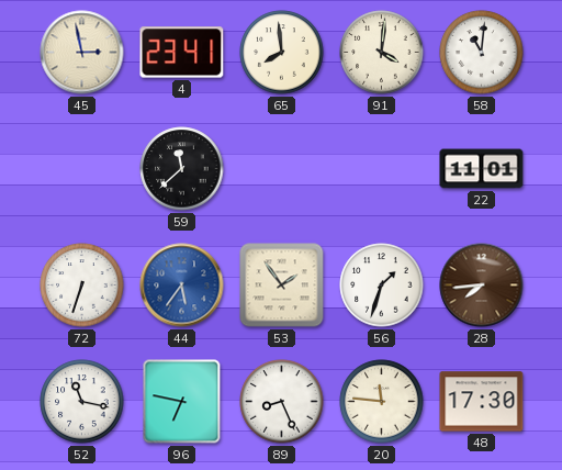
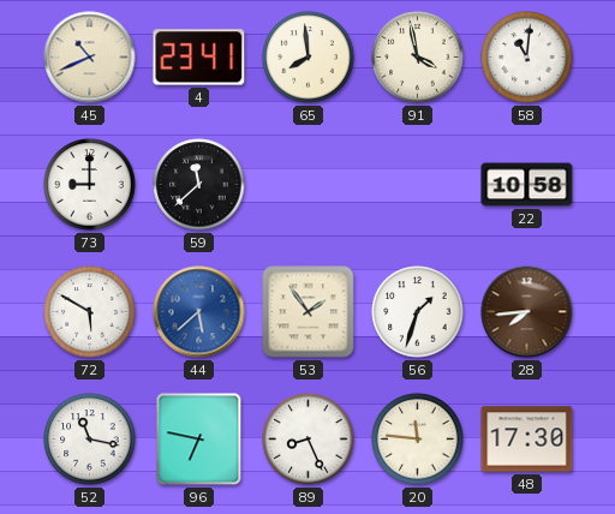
45: 2:58 -> 10:41
91: 4:01 -> 3:58
73: none -> 9:00
22: 11:01 -> 10:58
72: 6:33 -> 5:50
44: 5:36 -> 5:38
